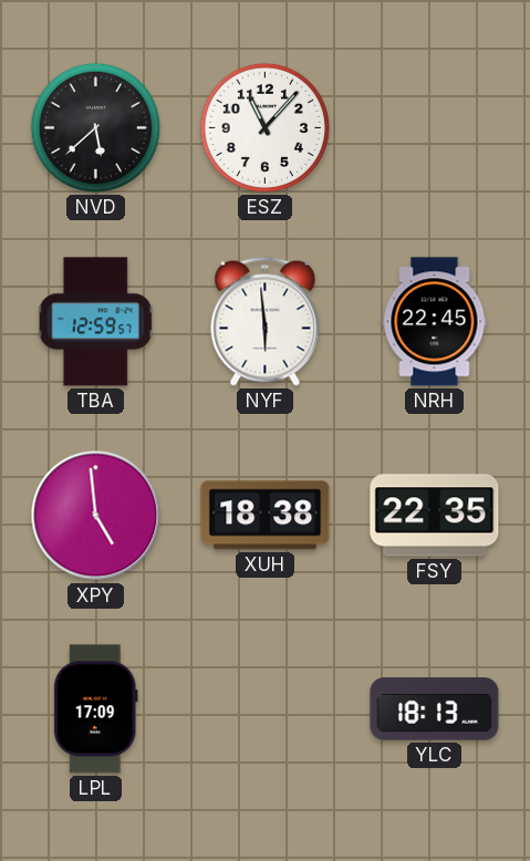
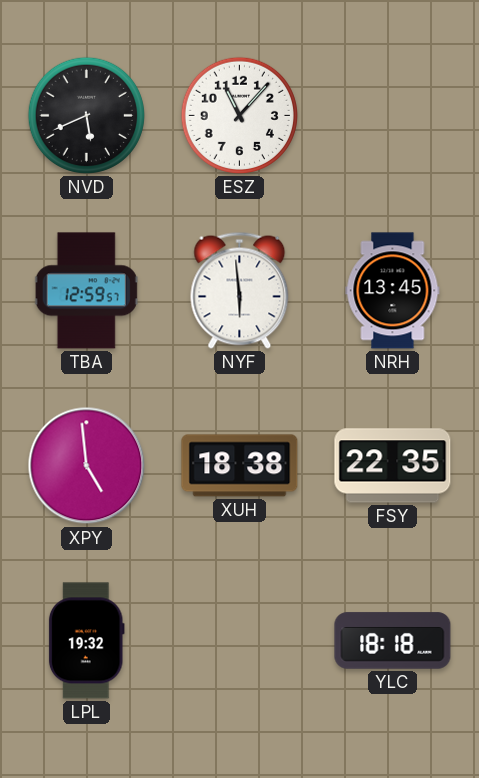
NVD: 5:38 -> 5:41
NRH: 22:45 -> 13:45
LPL: 17:09 -> 19:32
YLC: 18:13 -> 18:18
